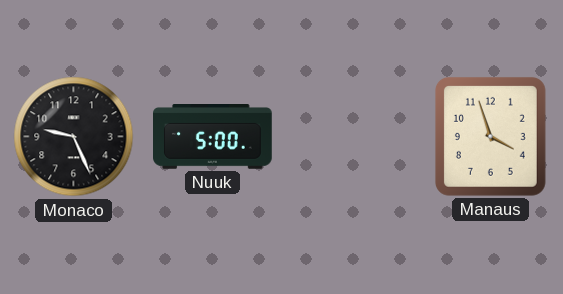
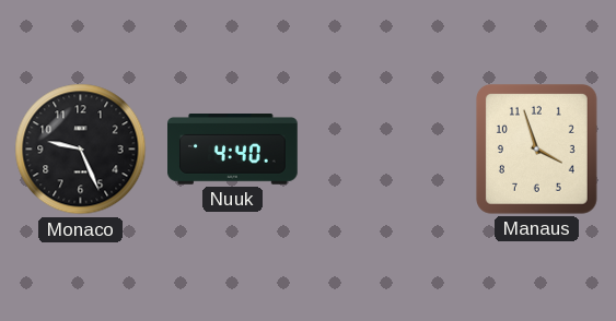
Nuuk: 5:00 -> 4:40
